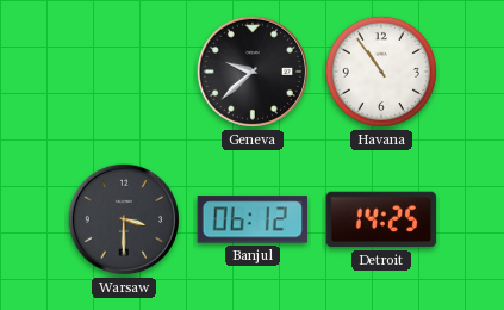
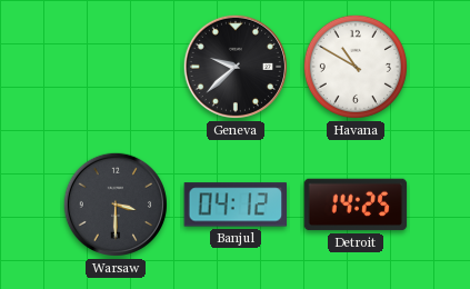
Havana: 10:54 -> 10:50
Banjul: 06:12 -> 04:12
